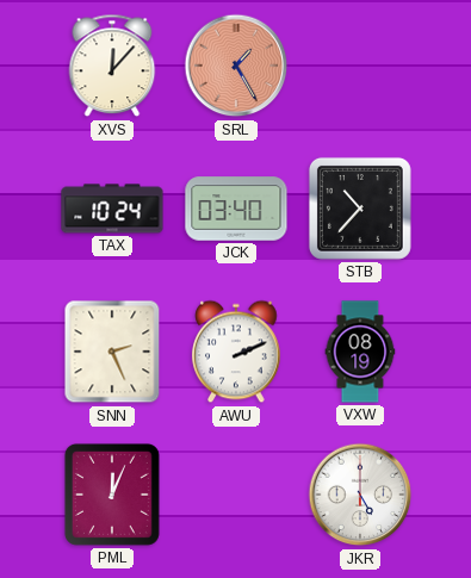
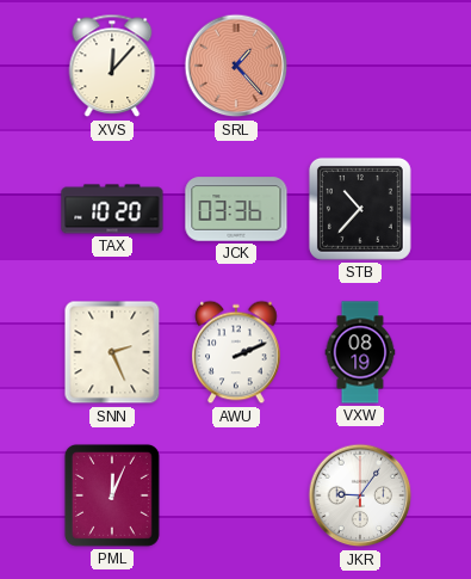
SRL: 1:25 -> 1:23
TAX: 10:24 -> 10:20
JCK: 03:40 -> 03:36
JKR: 5:00 -> 9:06
